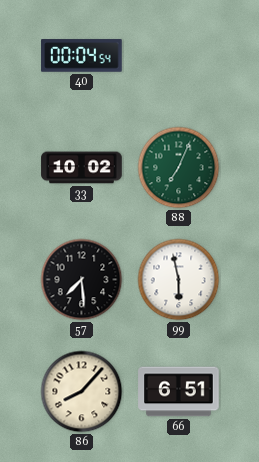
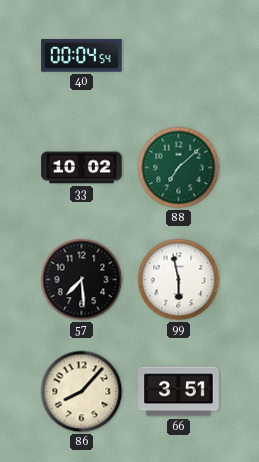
88: 7:04 -> 7:08
66: 6:51 -> 3:51
